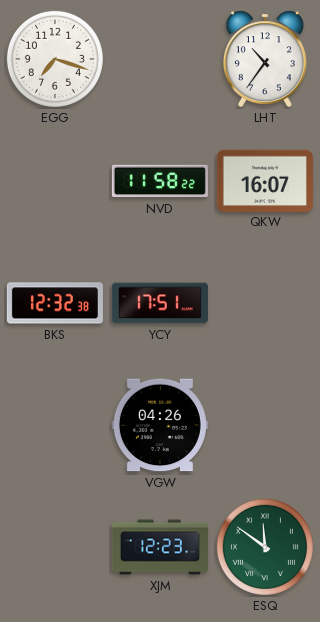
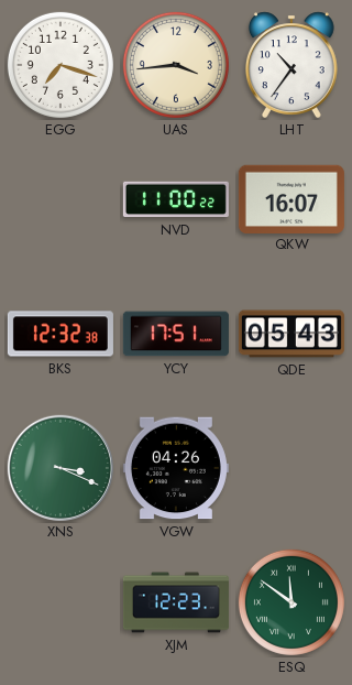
UAS: none -> 3:44
NVD: 11:58 -> 11:00
QDE: none -> 05:43
XNS: none -> 3:19
